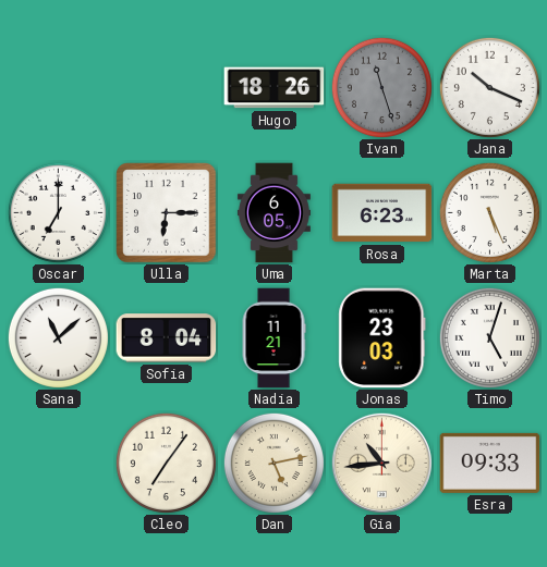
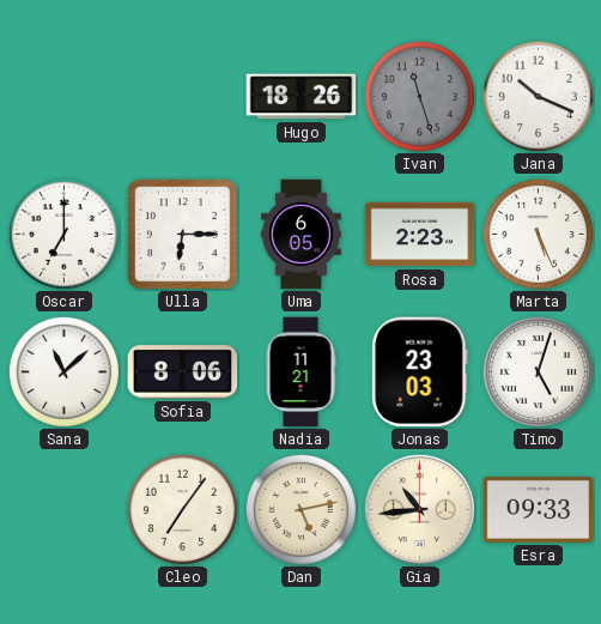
Rosa: 6:23 -> 2:23
Sofia: 8:04 -> 8:06
